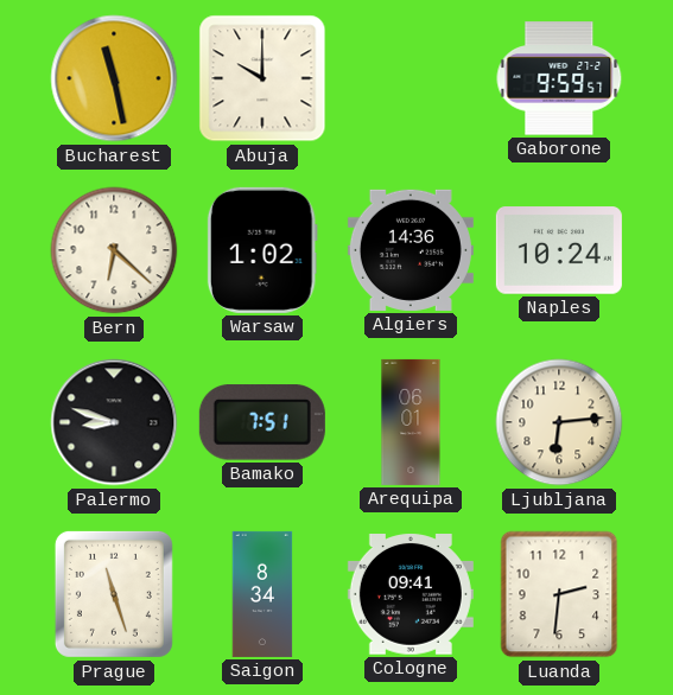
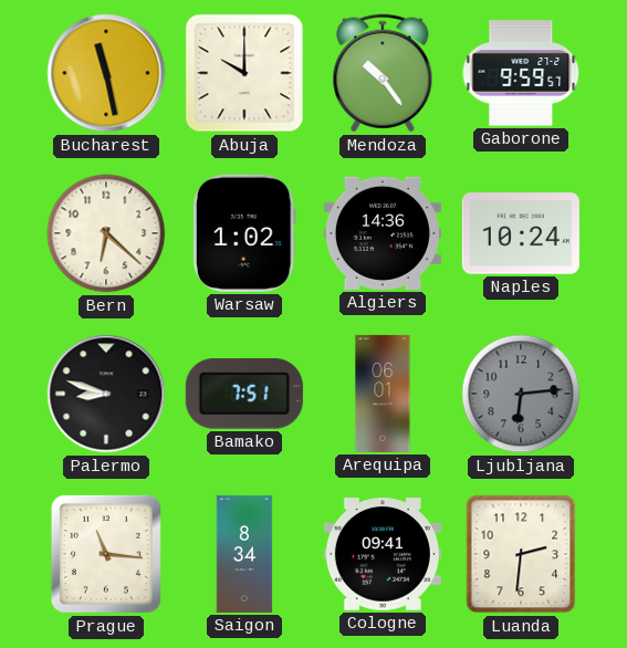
Mendoza: none -> 10:24
Ljubljana dial: cream -> grey
Prague: 11:27 -> 11:16
